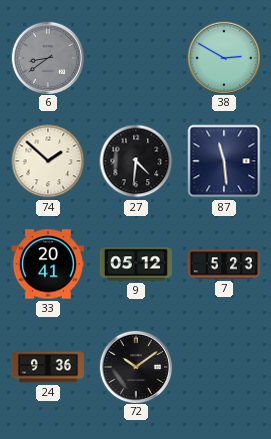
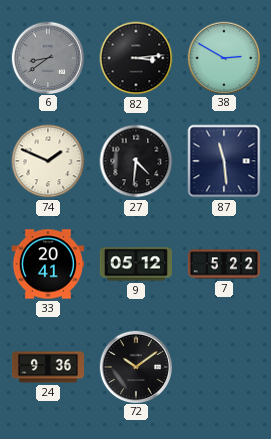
82: none -> 3:14
74: 1:52 -> 1:49
7: 5:23 -> 5:22
